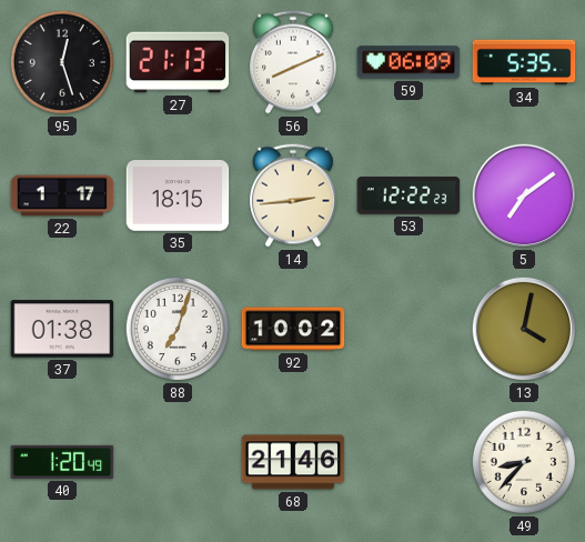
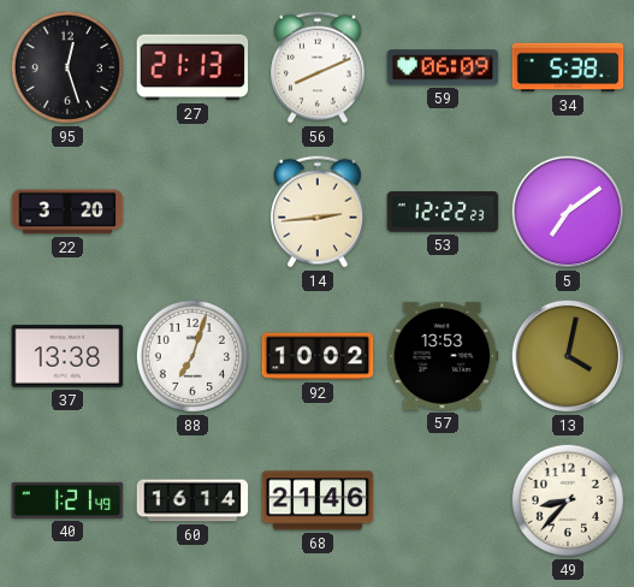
34: 5:35 -> 5:38
22: 1:17 -> 3:20
35: 18:15 -> none
37: 01:38 -> 13:38
57: none -> 13:53
40: 1:20 -> 1:21
60: none -> 16:14
